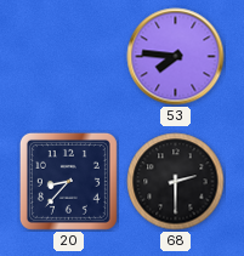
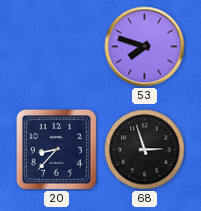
53: 7:46 -> 7:48
68: 2:30 -> 2:57
